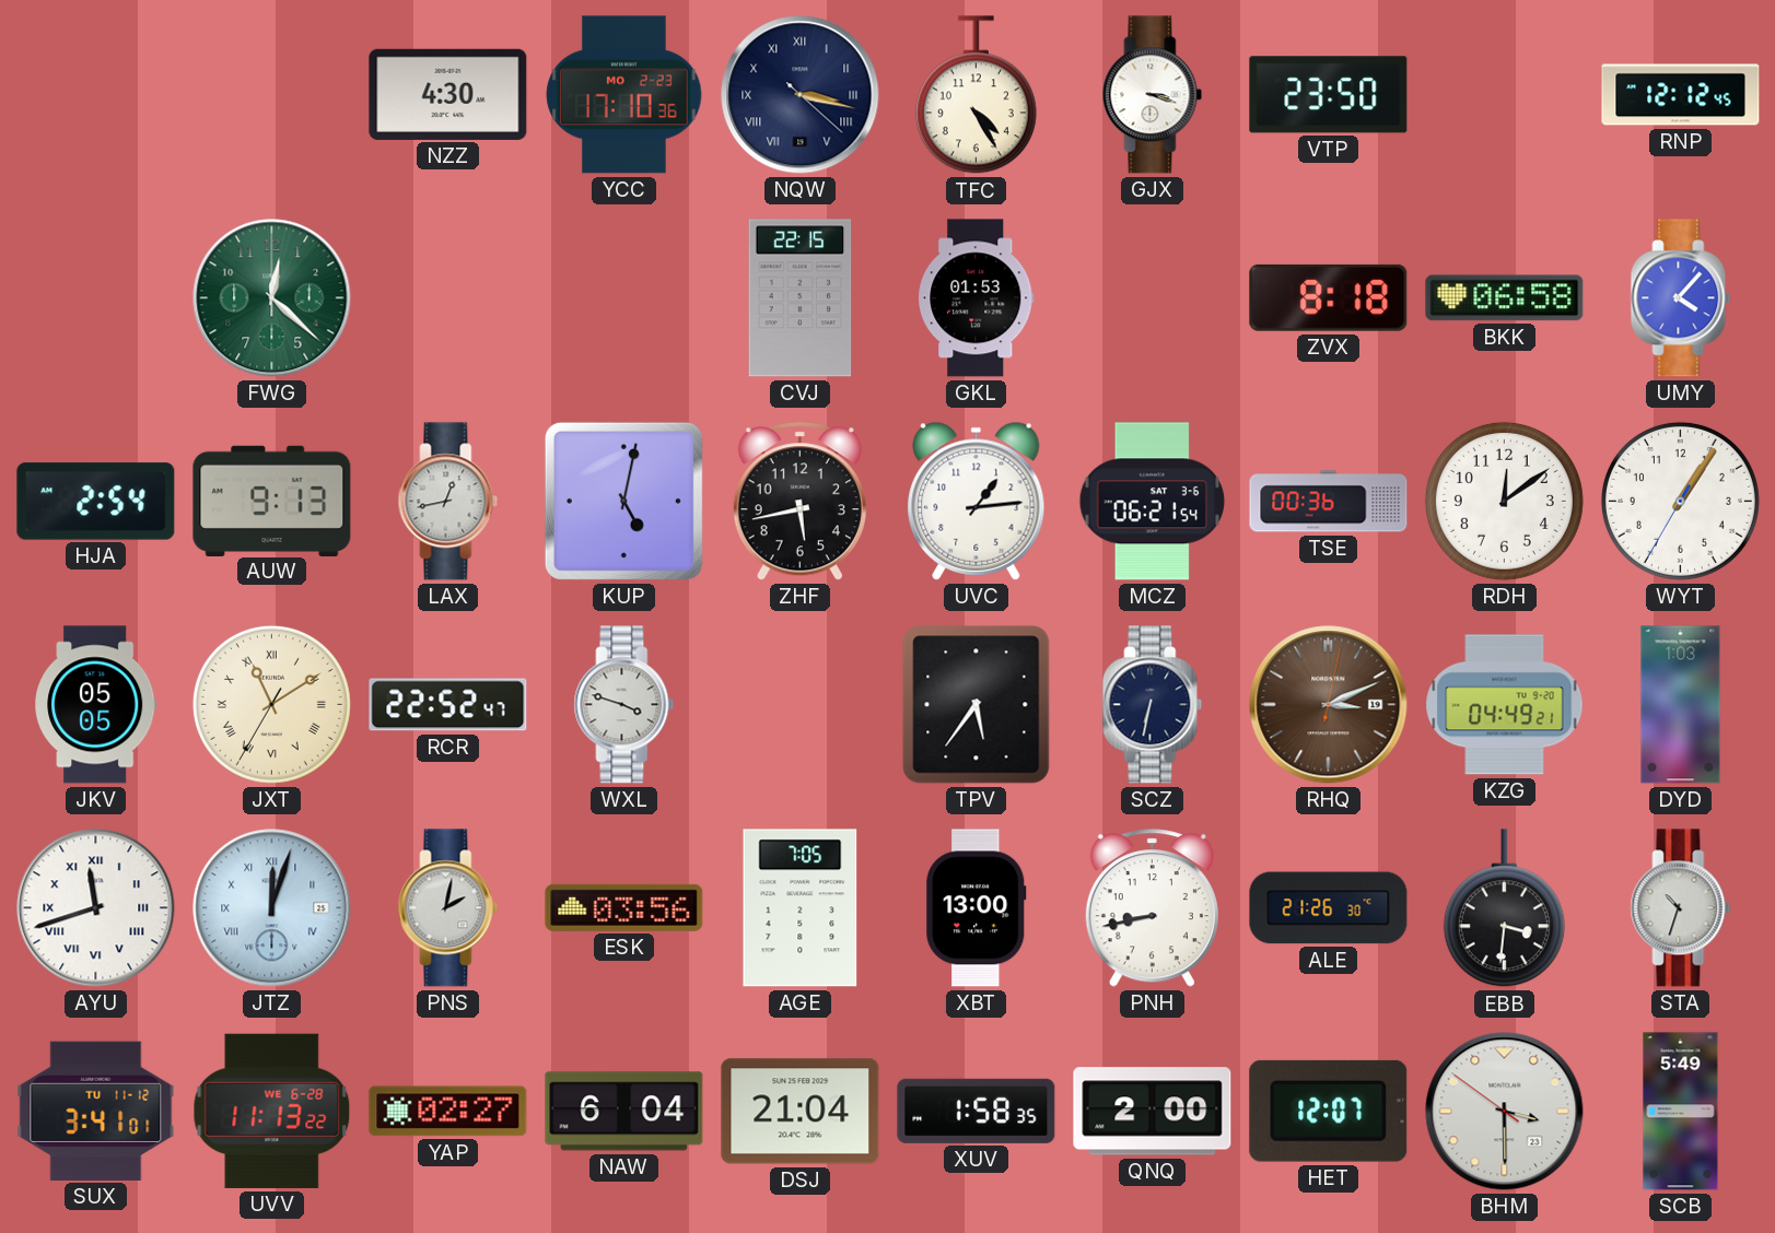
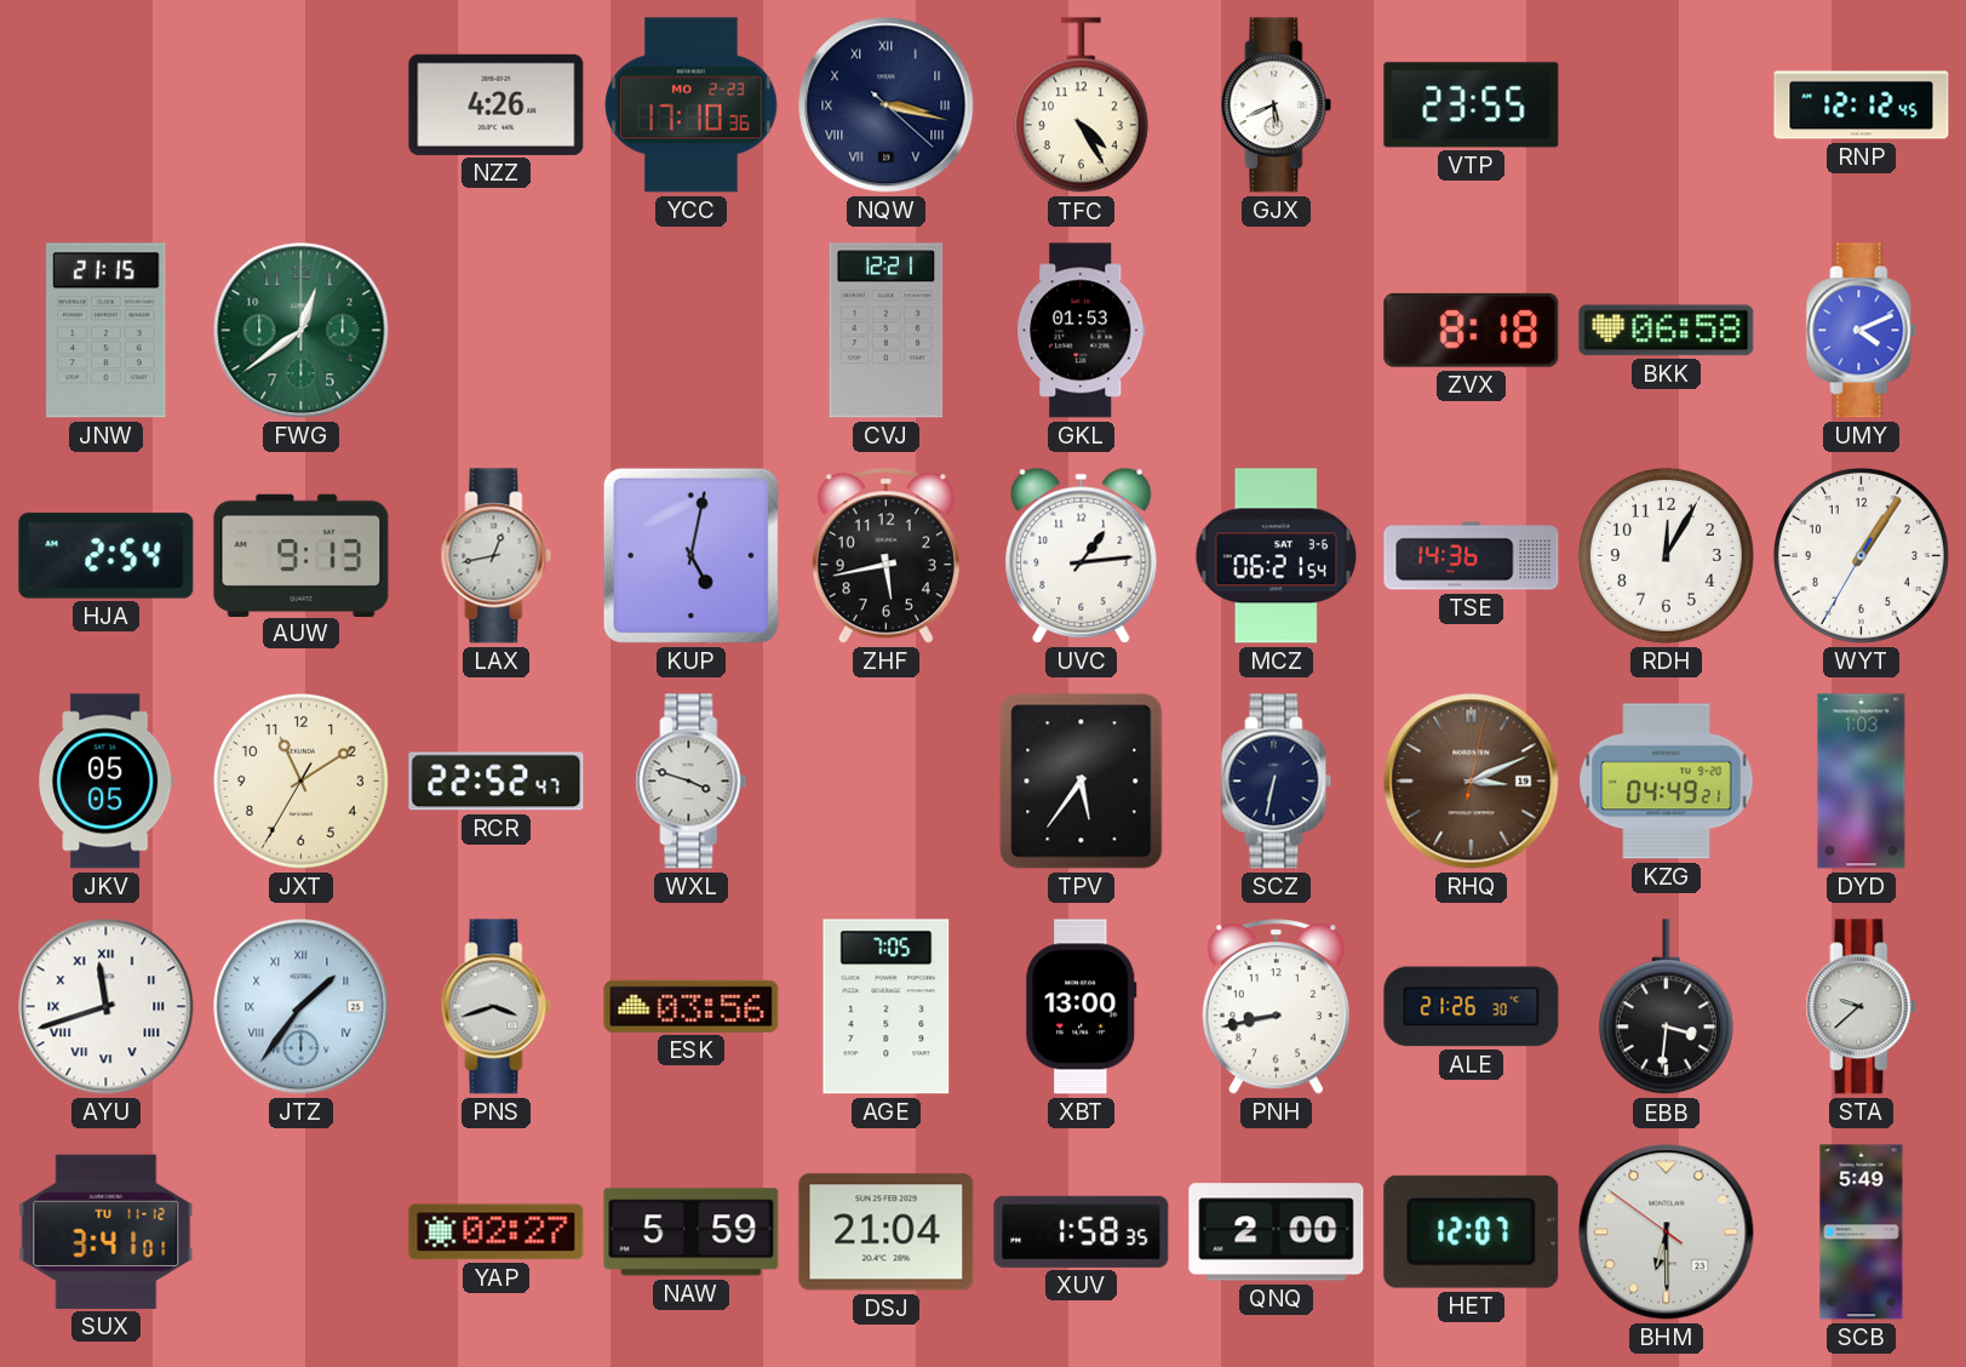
NZZ: 4:30 -> 4:26
GJX: 3:18 -> 5:41
VTP: 23:50 -> 23:55
JNW: none -> 21:15
FWG: 12:22 -> 12:39
CVJ: 22:15 -> 12:21
UMY: 4:07 -> 4:11
TSE: 00:36 -> 14:36
RDH: 12:09 -> 12:05
JXT numerals: Roman -> Arabic
JTZ: 12:03 -> 1:36
PNS: 2:02 -> 3:42
STA: 10:33 -> 9:38
UVV: 11:13 -> none
NAW: 6:04 -> 5:59
BHM: 3:29 -> 6:29
